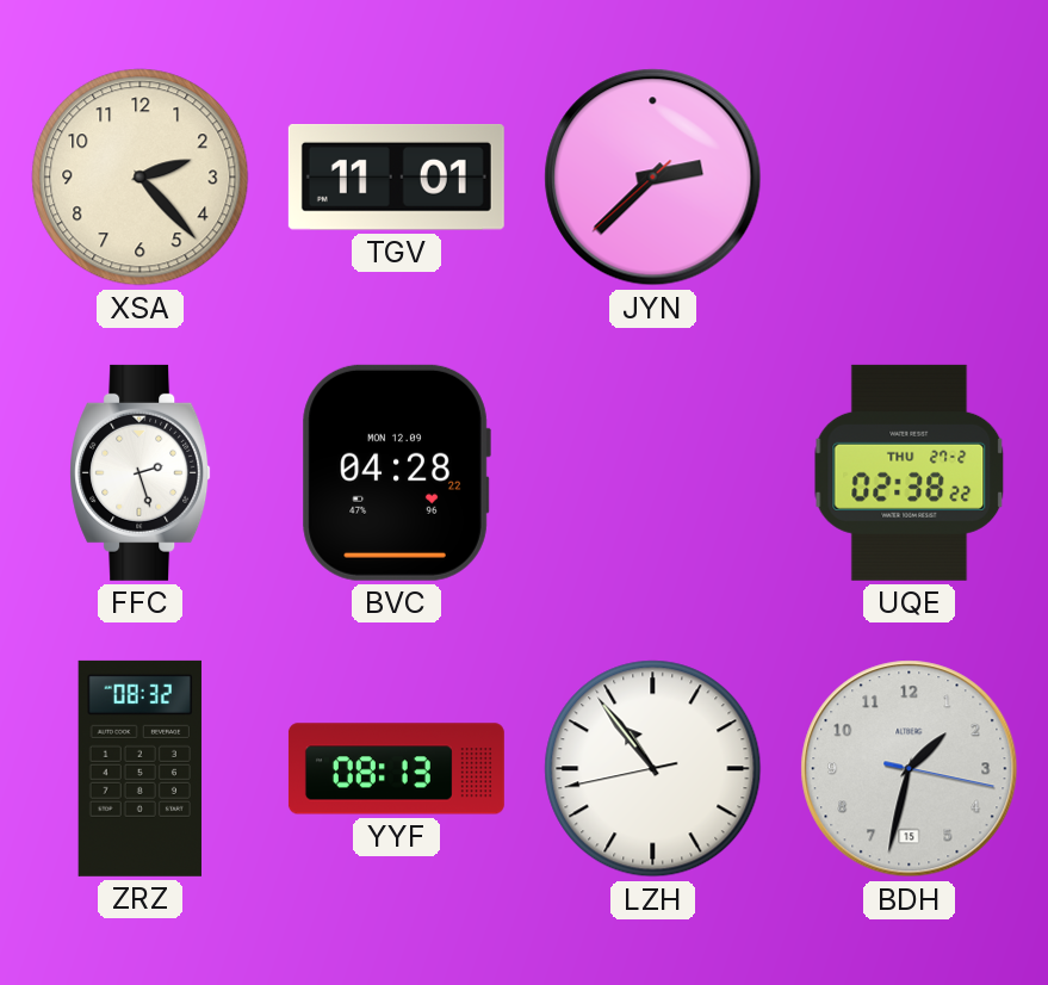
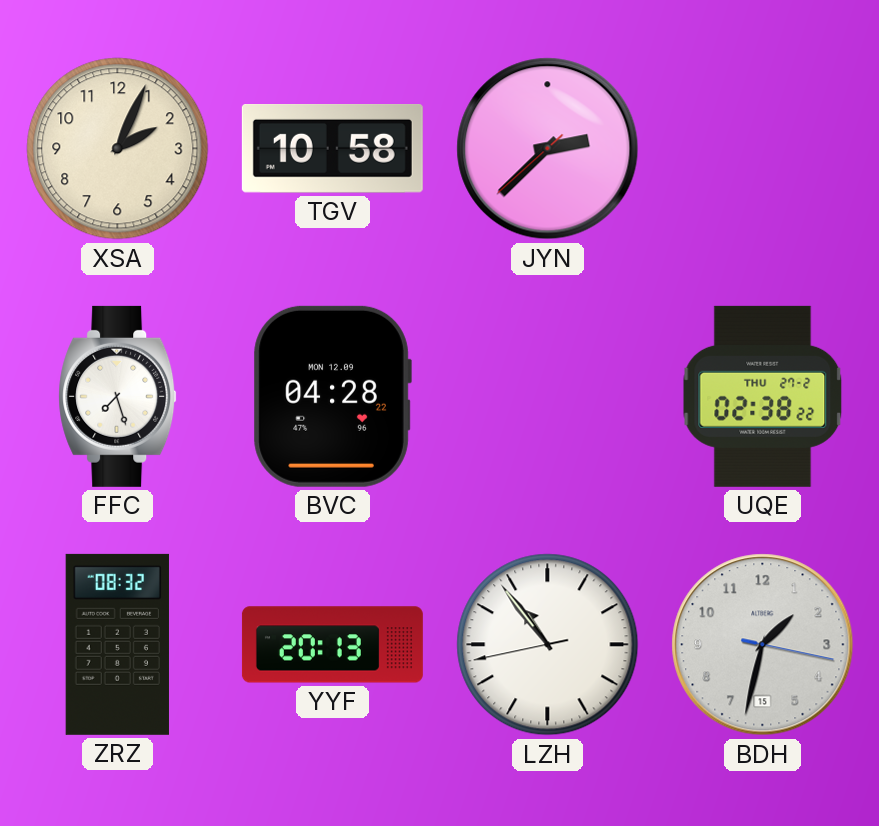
XSA: 2:23 -> 2:04
TGV: 11:01 -> 10:58
FFC: 2:27 -> 7:27
YYF: 08:13 -> 20:13
